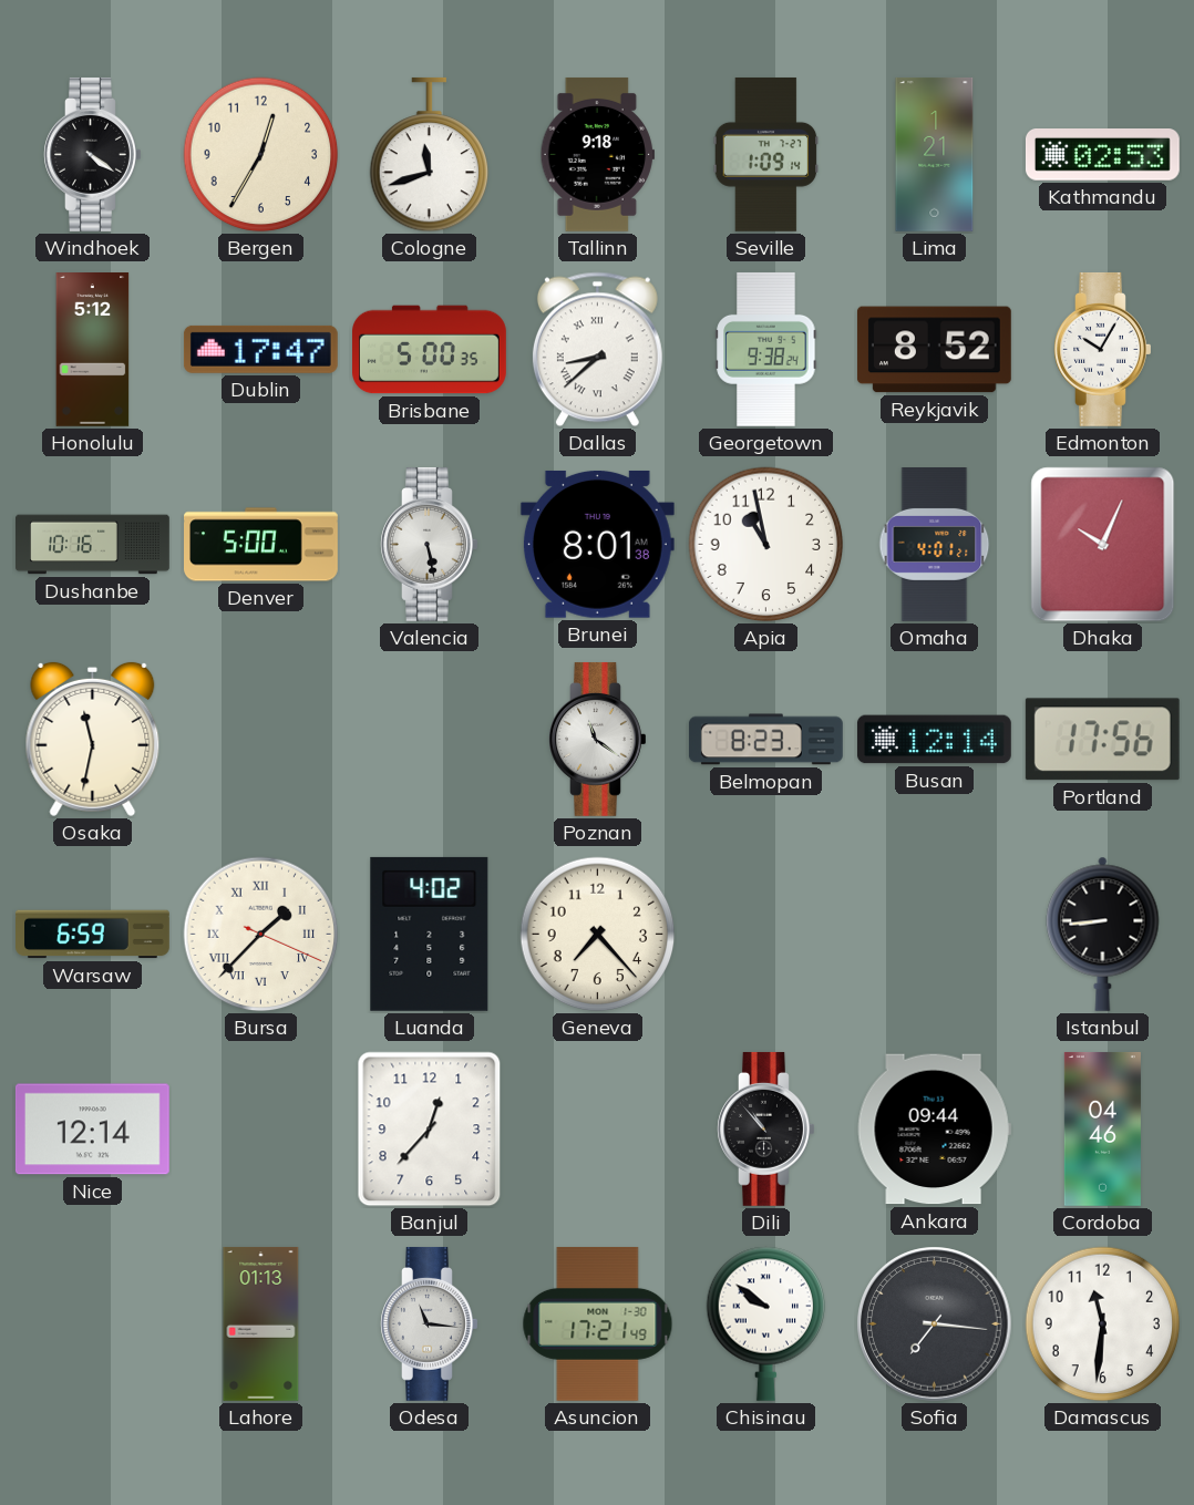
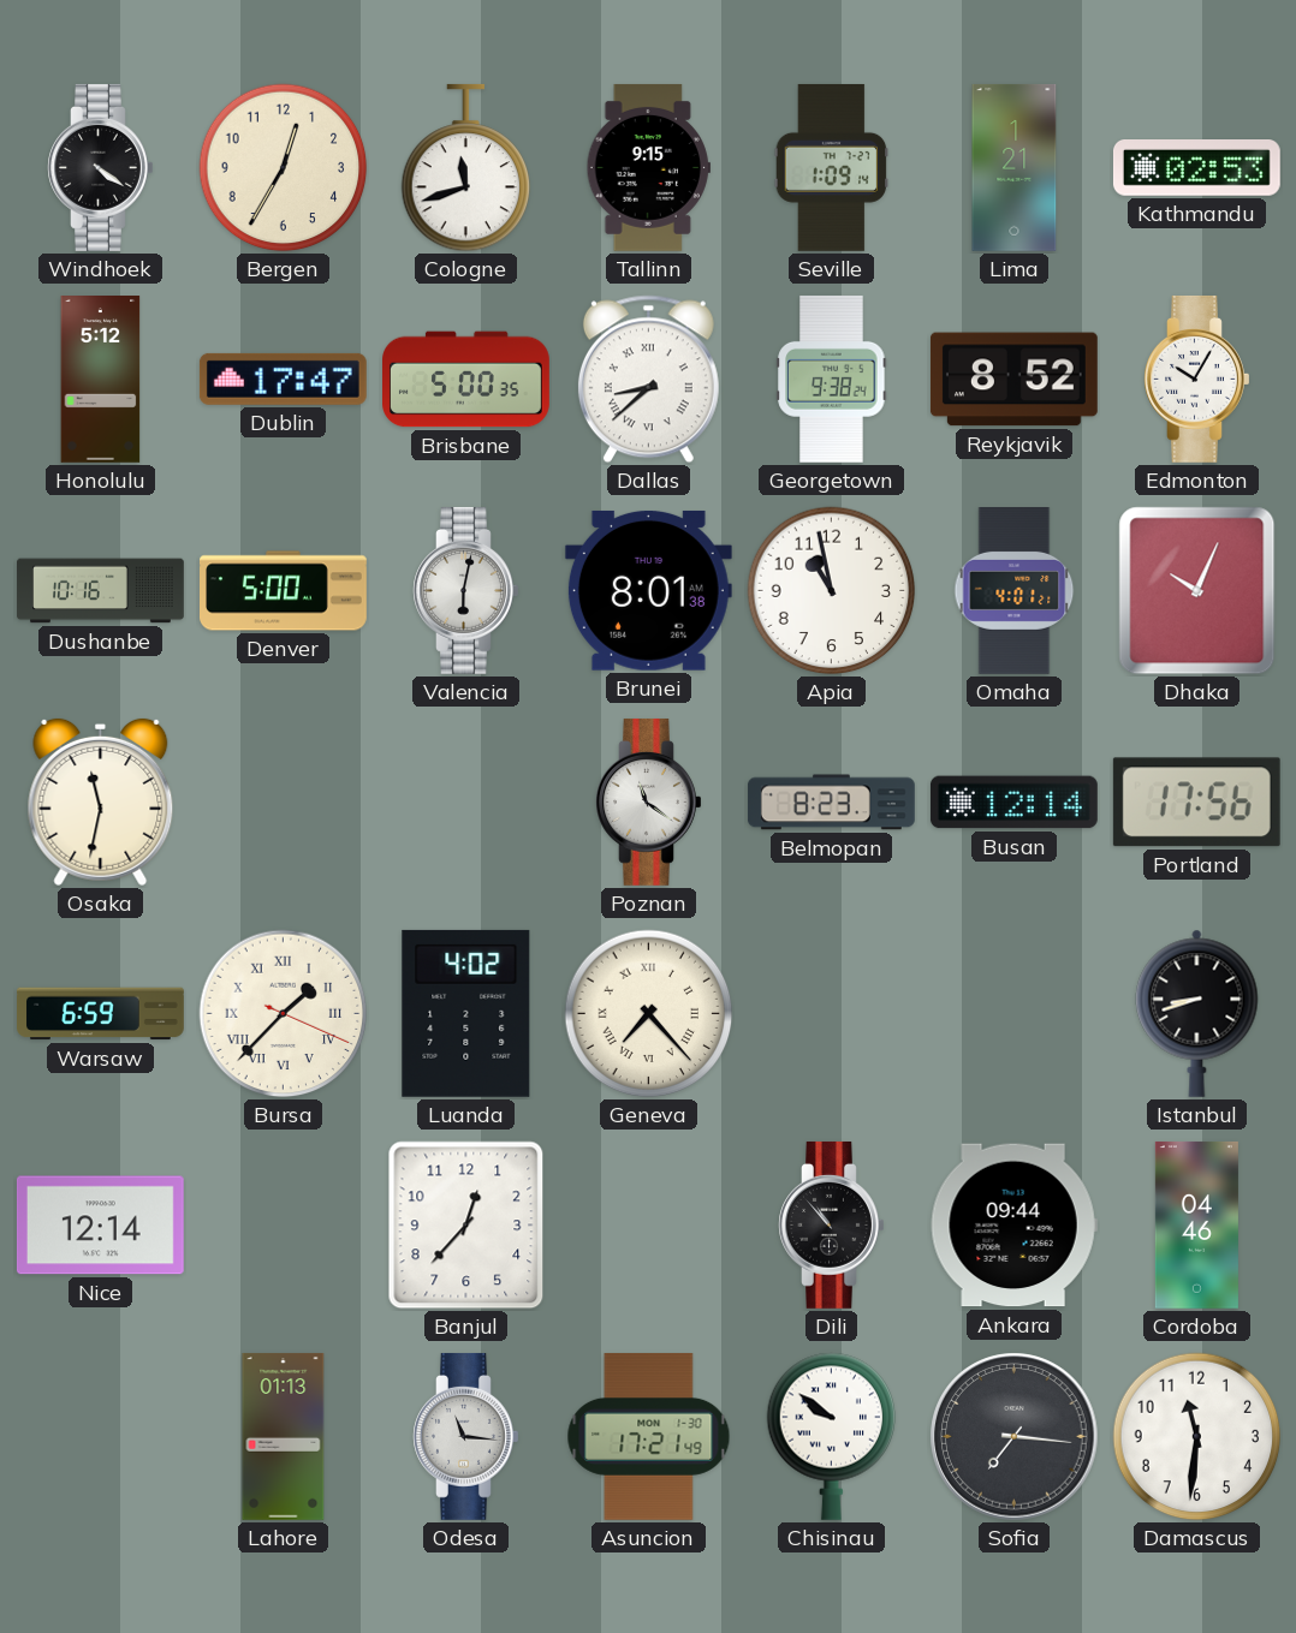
Tallinn: 9:18 -> 9:15
Valencia: 5:28 -> 6:02
Geneva numerals: Arabic -> Roman
Istanbul: 8:44 -> 8:42
